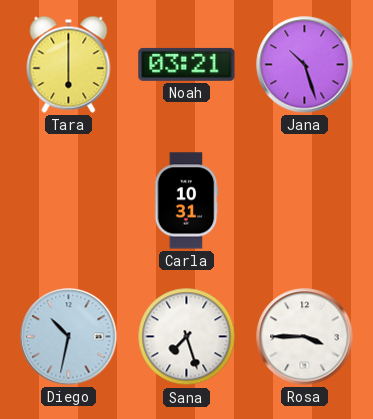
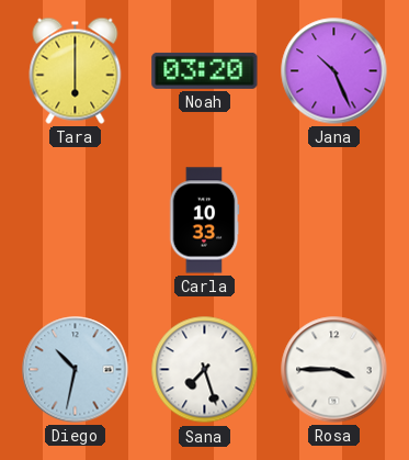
Noah: 03:21 -> 03:20
Jana: 10:27 -> 10:26
Carla: 10:31 -> 10:33
